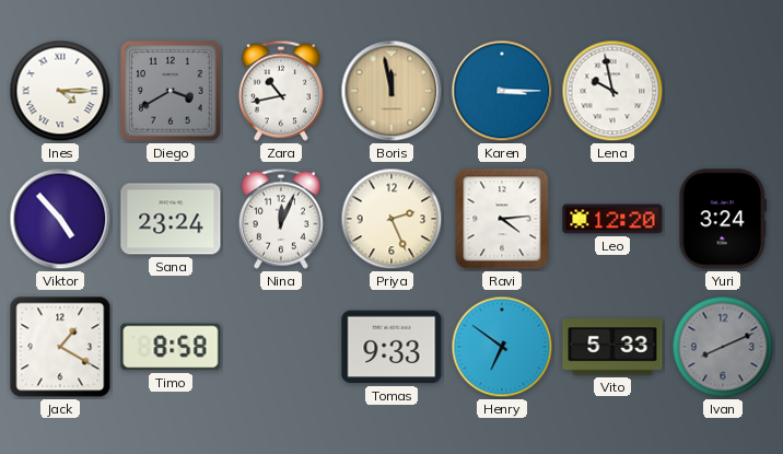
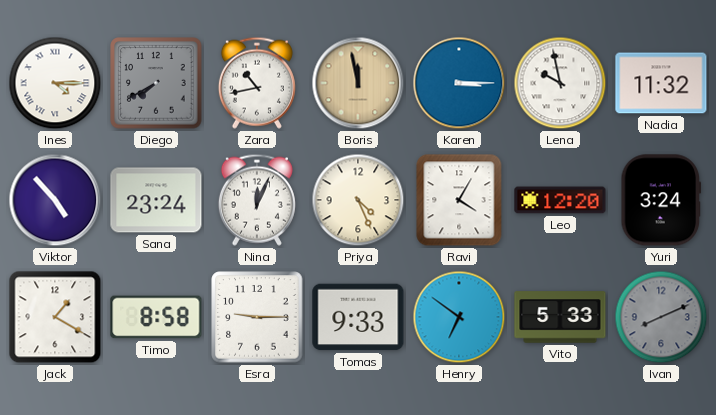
Diego: 3:40 -> 7:40
Nadia: none -> 11:32
Priya: 2:26 -> 4:26
Ravi: 4:14 -> 4:05
Esra: none -> 9:15
